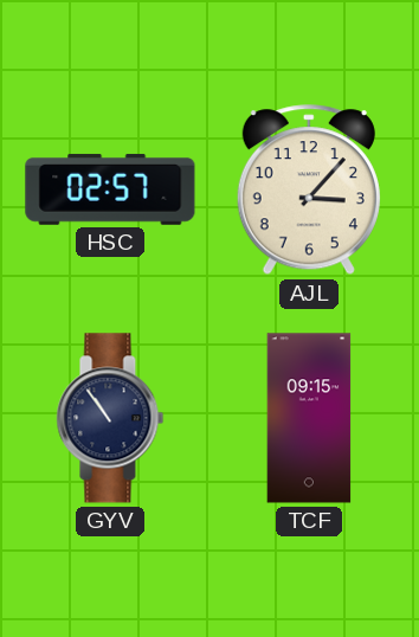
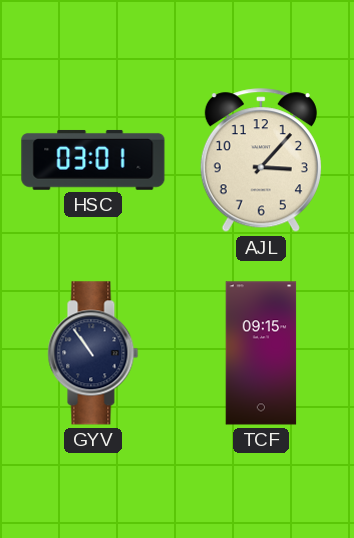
HSC: 02:57 -> 03:01
